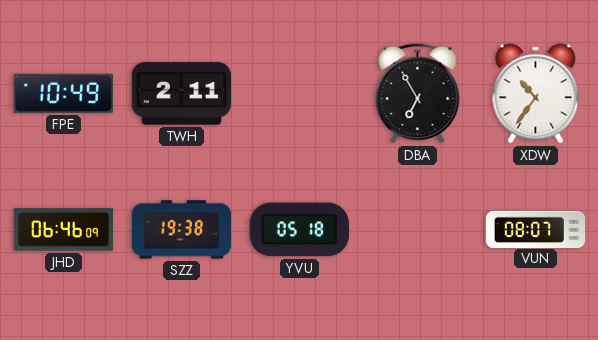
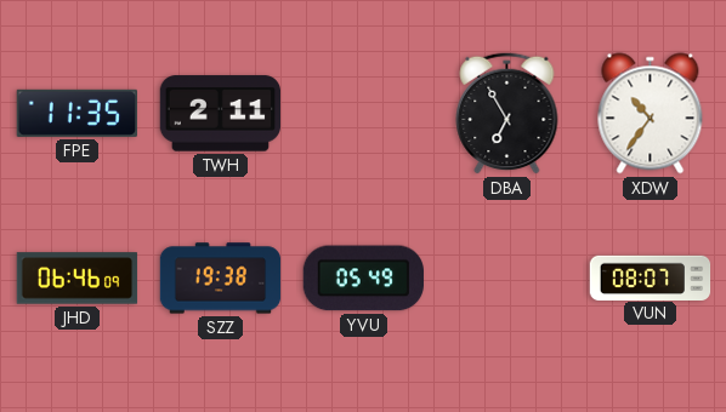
FPE: 10:49 -> 11:35
YVU: 05:18 -> 05:49
